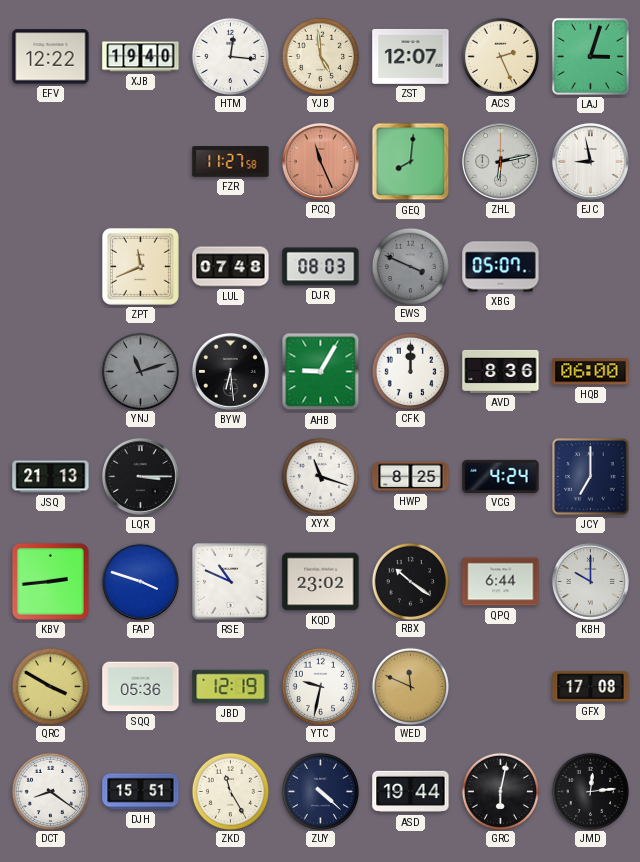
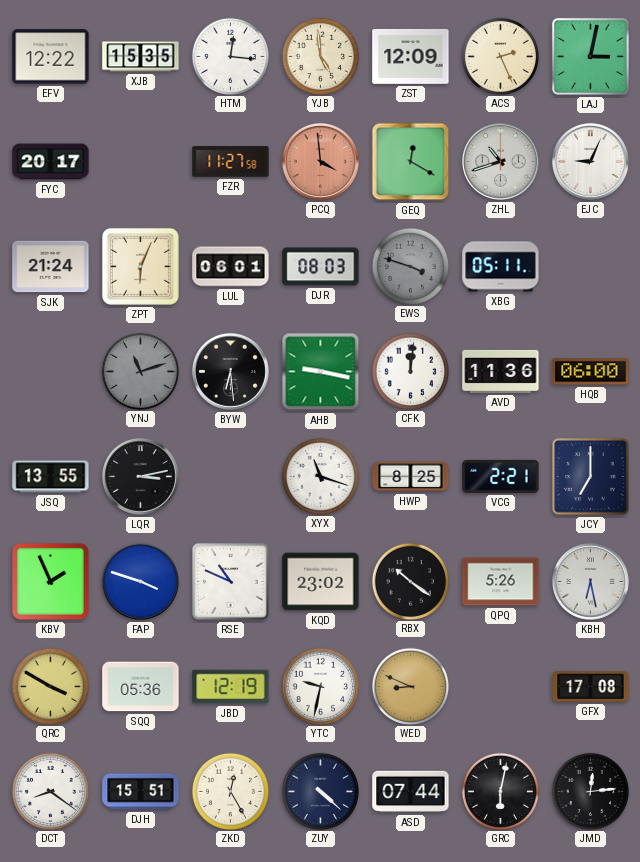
XJB: 19:40 -> 15:35
ZST: 12:07 -> 12:09
LAJ: 3:03 -> 3:02
FYC: none -> 20:17
PCQ: 11:26 -> 3:59
GEQ: 8:01 -> 12:20
ZHL: 6:13 -> 10:42
EJC: 8:58 -> 9:04
SJK: none -> 21:24
ZPT: 11:41 -> 6:04
LUL: 07:48 -> 06:01
EWS: 3:49 -> 3:48
XBG: 05:07 -> 05:11
AHB: 9:05 -> 9:17
CFK: 12:00 -> 12:01
AVD: 8:36 -> 11:36
JSQ: 21:13 -> 13:55
LQR: 3:15 -> 3:13
VCG: 4:24 -> 2:21
KBV: 2:44 -> 1:56
QPQ: 6:44 -> 5:26
KBH: 10:00 -> 6:28
WED: 11:49 -> 8:49
ZKD: 11:25 -> 12:25
ASD: 19:44 -> 07:44
